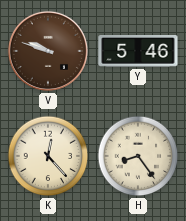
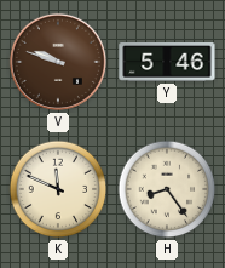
K: 12:23 -> 11:49
